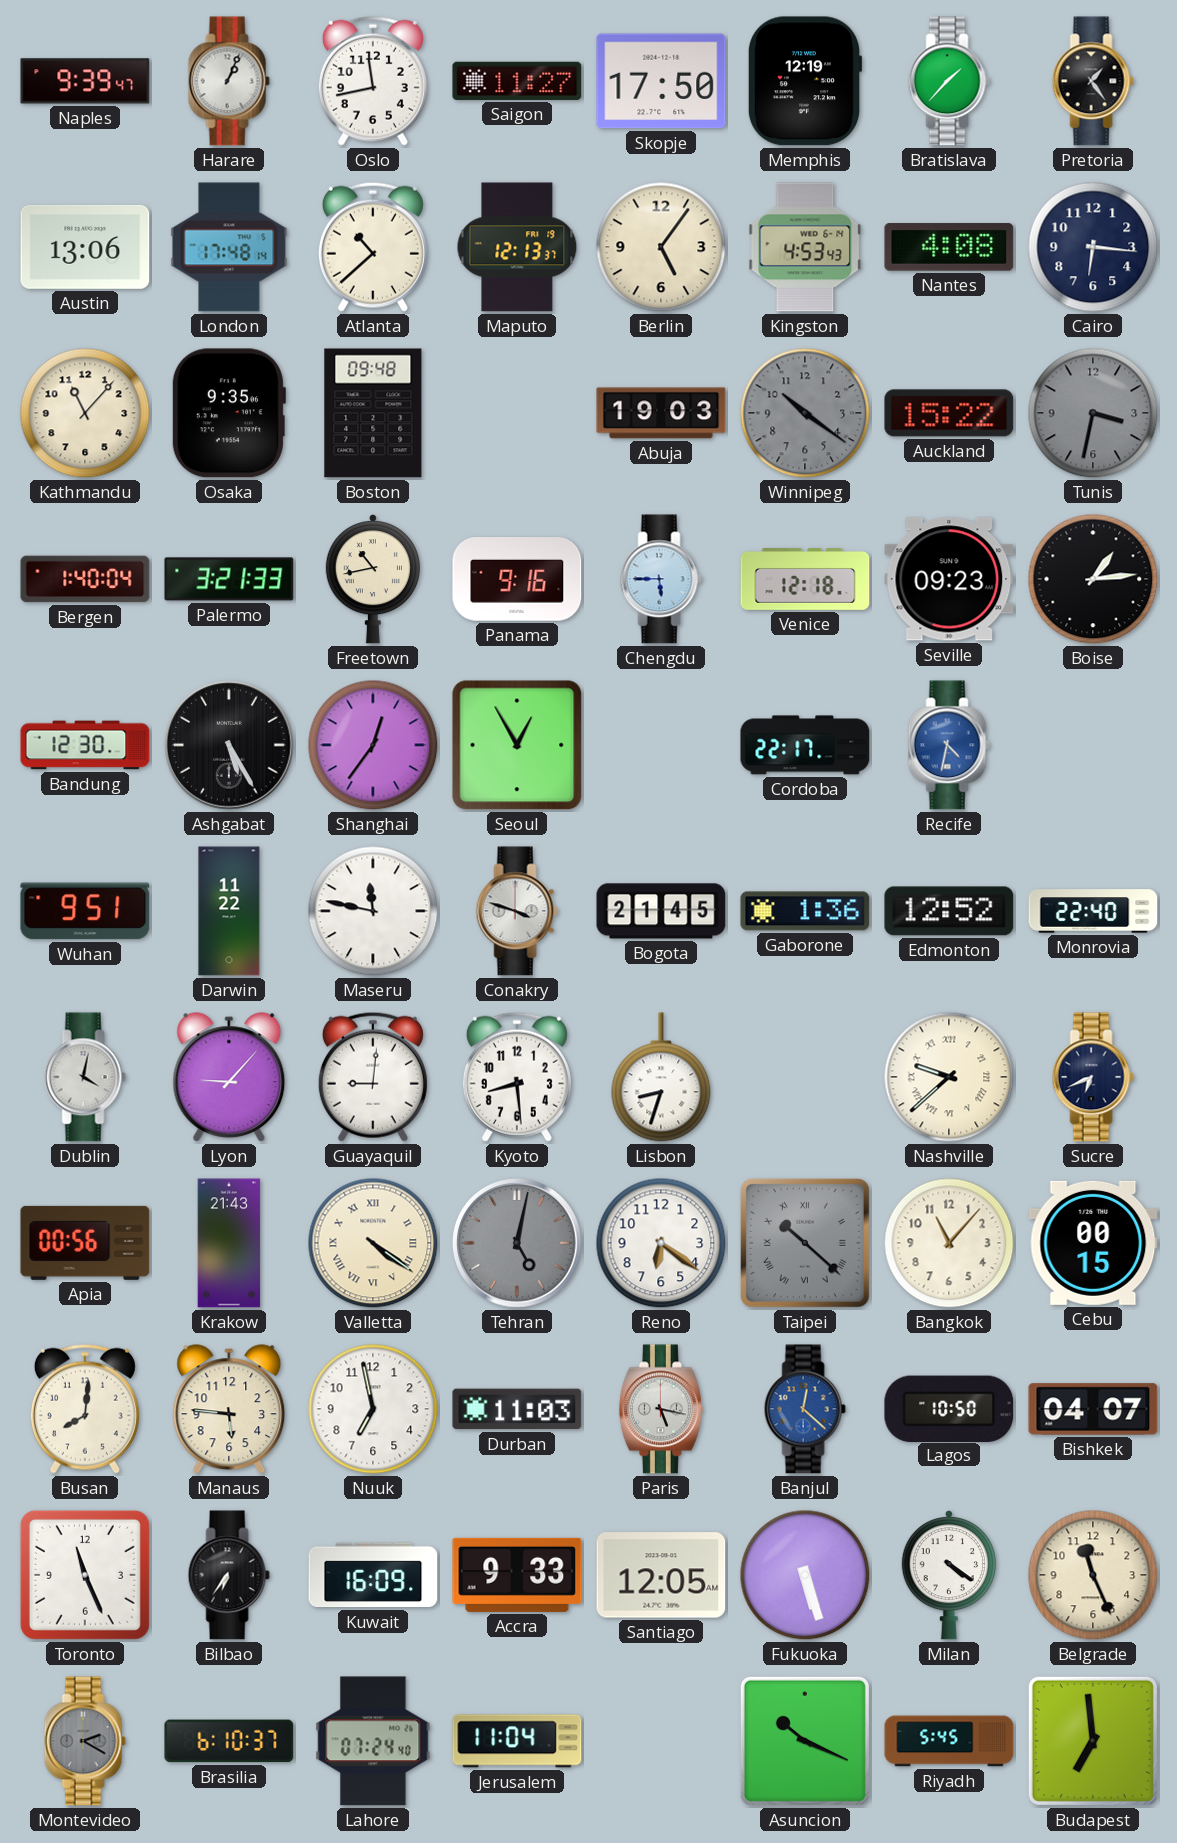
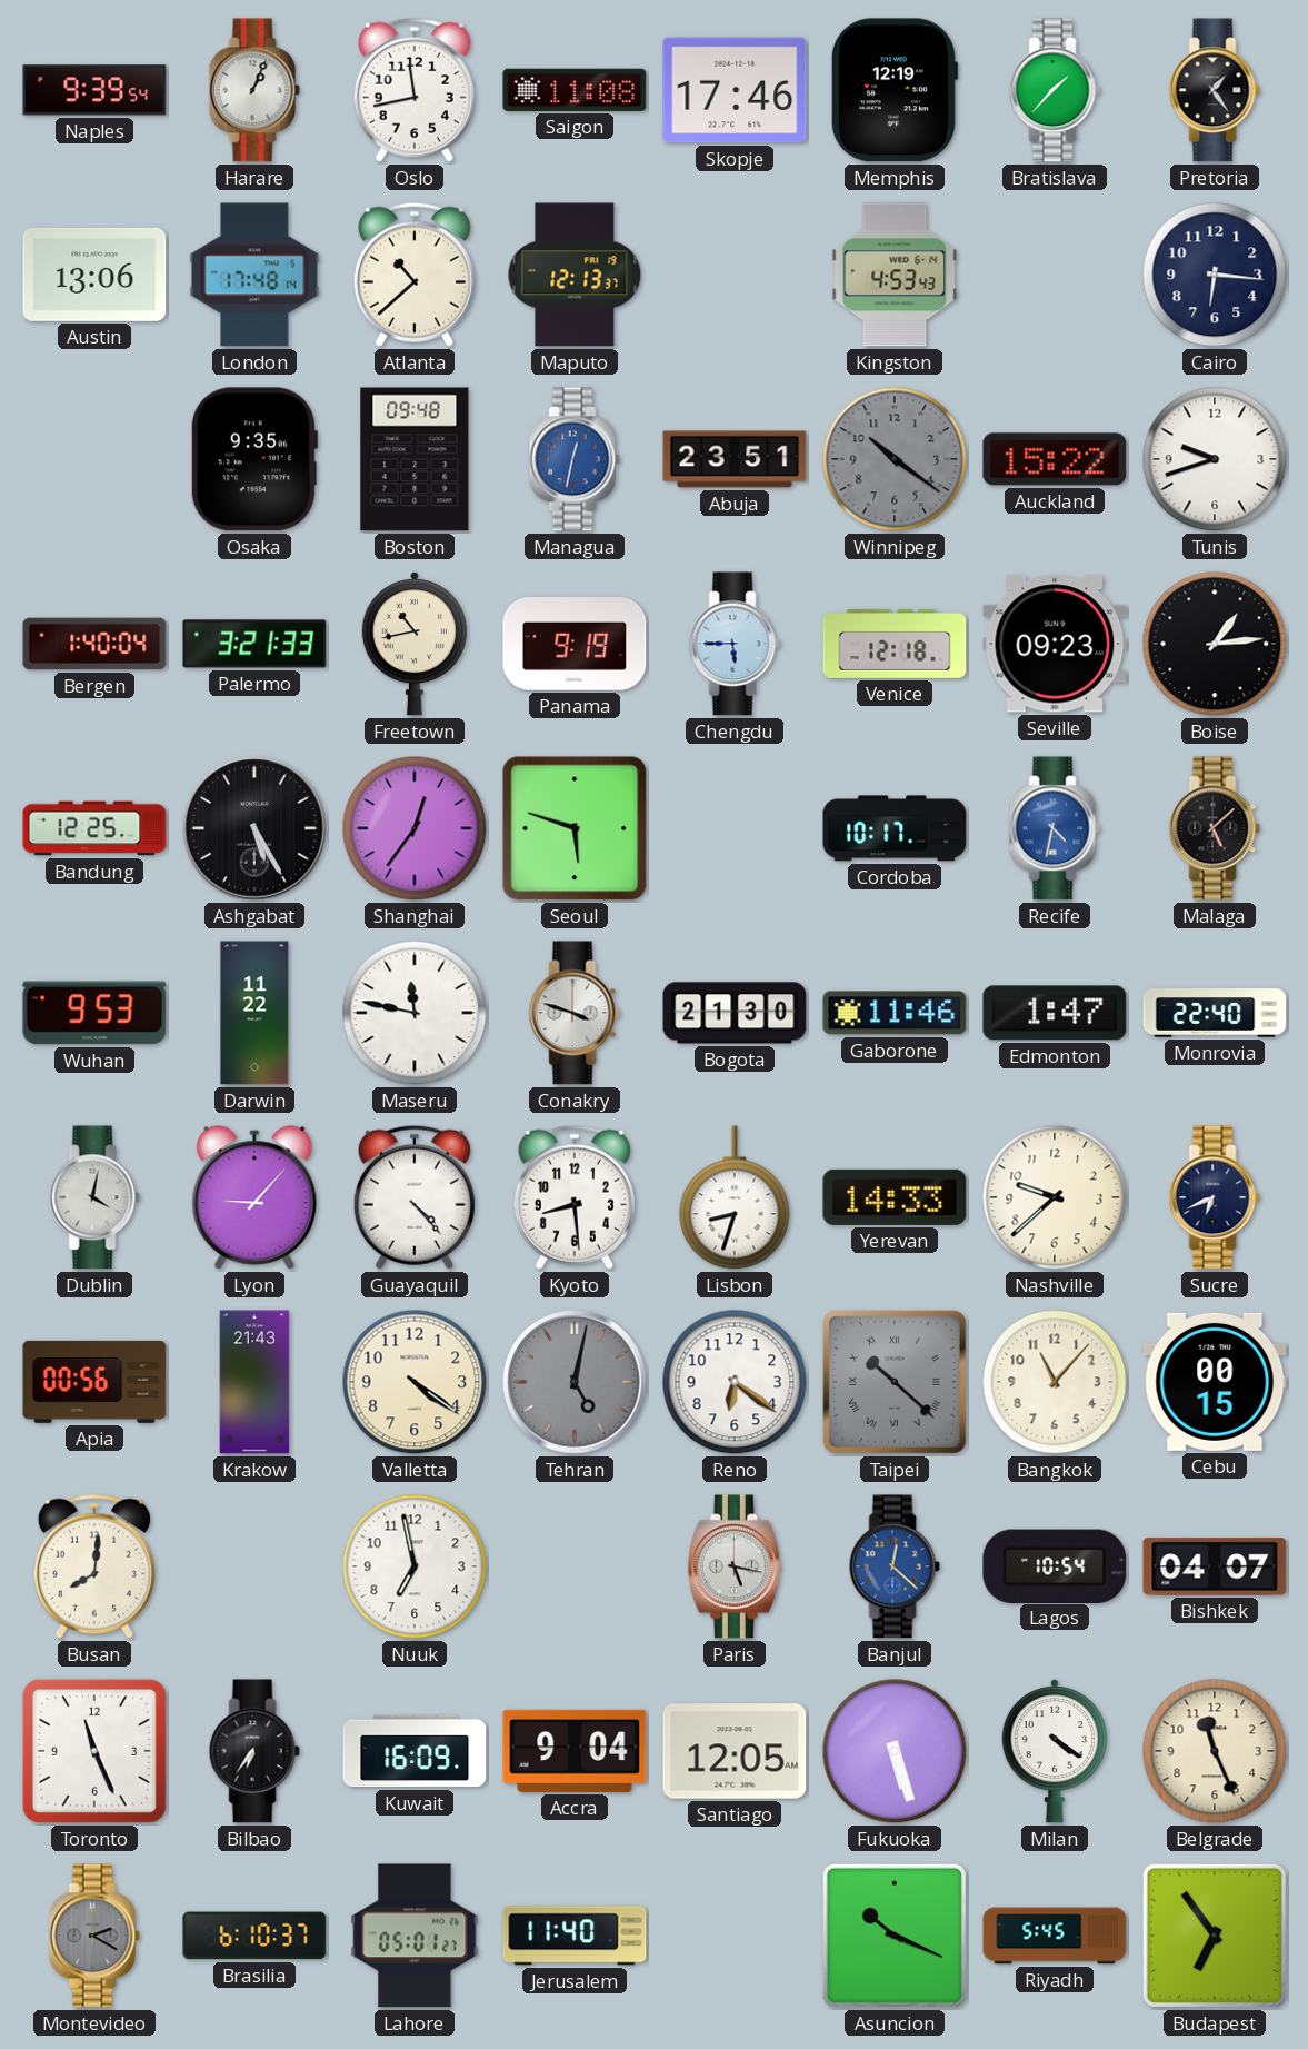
Naples: 9:39:47 -> 9:39:54
Saigon: 11:27 -> 11:08
Skopje: 17:50 -> 17:46
Berlin: 5:06 -> none
Nantes: 4:08 -> none
Kathmandu: 11:07 -> none
Managua: none -> 12:32
Abuja: 19:03 -> 23:51
Tunis: 3:32 -> 9:42
Tunis dial: grey -> white
Panama: 9:16 -> 9:19
Bandung: 12:30 -> 12:25
Seoul: 12:55 -> 5:48
Cordoba: 22:17 -> 10:17
Malaga: none -> 5:08
Wuhan: 9:51 -> 9:53
Bogota: 21:45 -> 21:30
Gaborone: 1:36 -> 11:46
Edmonton: 12:52 -> 1:47
Guayaquil: 9:01 -> 4:23
Yerevan: none -> 14:33
Nashville numerals: Roman -> Arabic
Valletta numerals: Roman -> Arabic
Manaus: 5:46 -> none
Durban: 11:03 -> none
Lagos: 10:50 -> 10:54
Accra: 9:33 -> 9:04
Lahore: 07:24 -> 05:01
Jerusalem: 11:04 -> 11:40
Budapest: 6:59 -> 6:54
